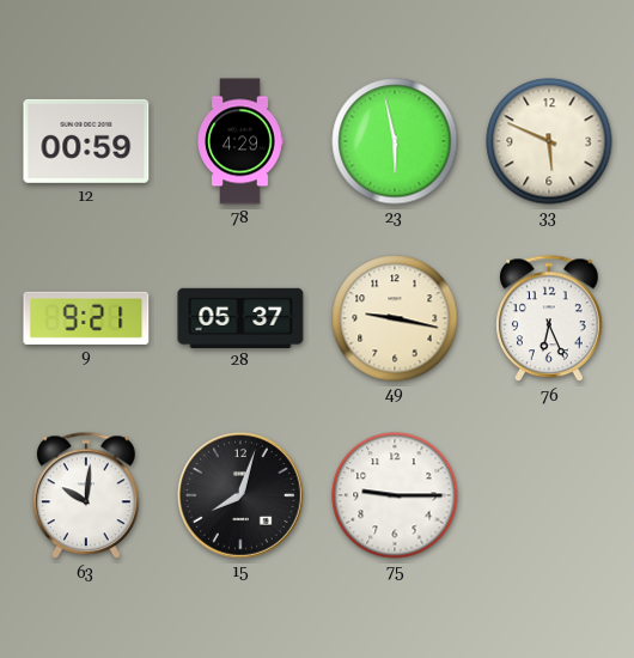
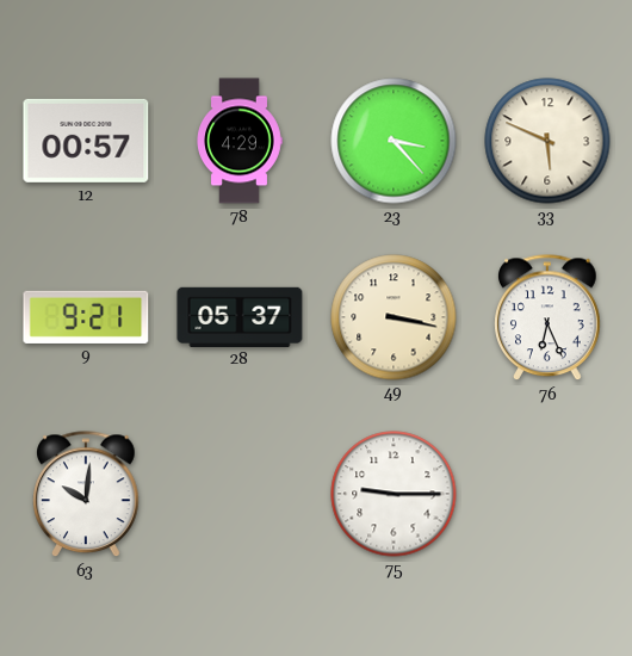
12: 00:59 -> 00:57
23: 5:58 -> 3:23
49: 9:17 -> 3:17
15: 8:03 -> none
